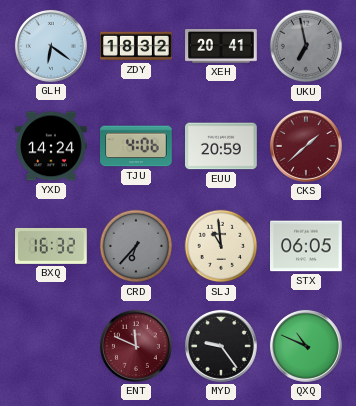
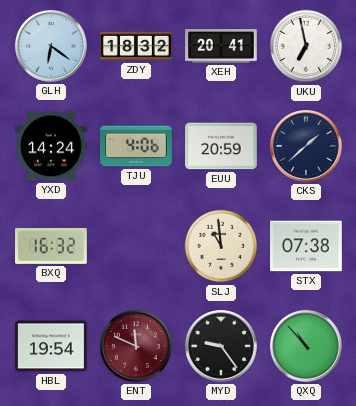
UKU dial: grey -> white
CKS dial: burgundy -> navy
CRD: 6:37 -> none
STX: 06:05 -> 07:38
HBL: none -> 19:54
QXQ: 10:49 -> 10:53
